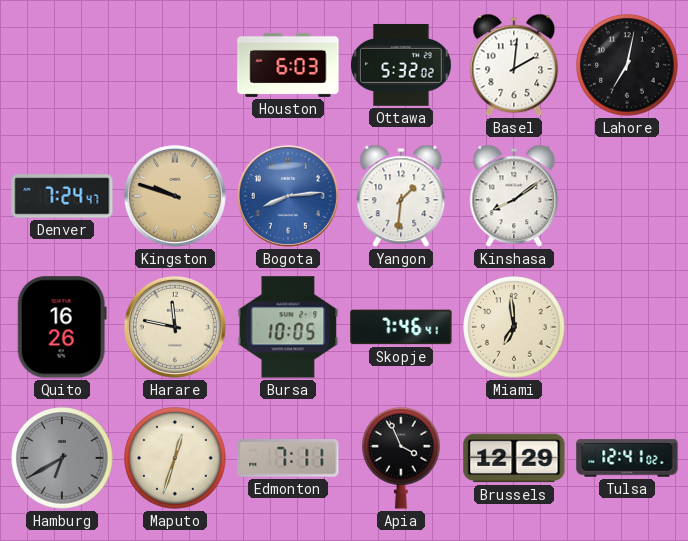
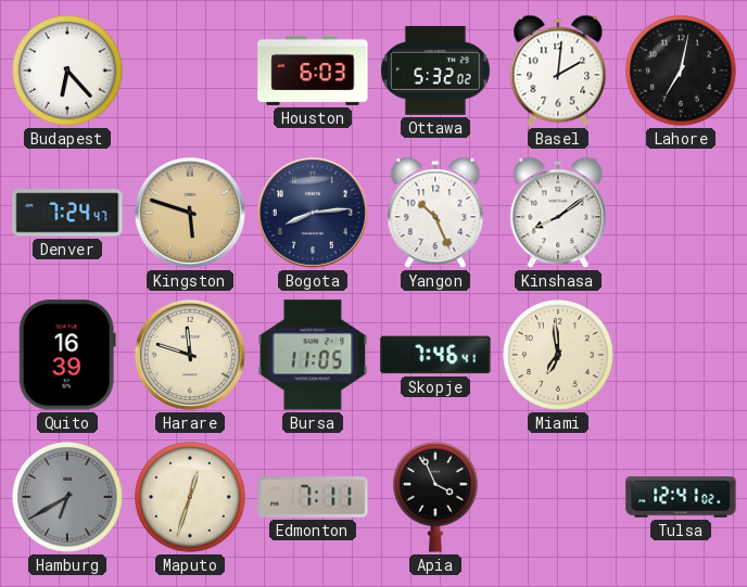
Budapest: none -> 6:23
Kingston: 9:48 -> 5:48
Bogota dial: blue -> navy
Yangon: 1:31 -> 10:26
Quito: 16:26 -> 16:39
Harare: 11:47 -> 11:48
Bursa: 10:05 -> 11:05
Brussels: 12:29 -> none
